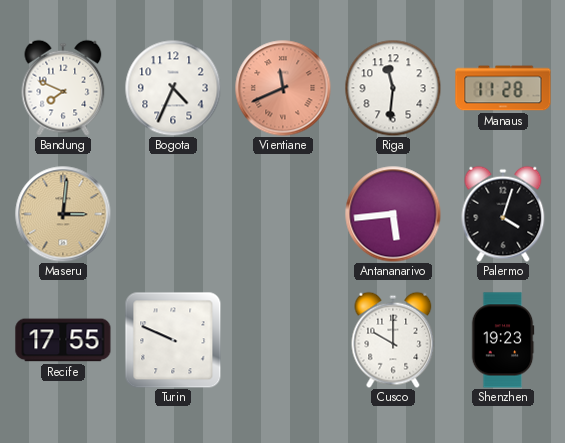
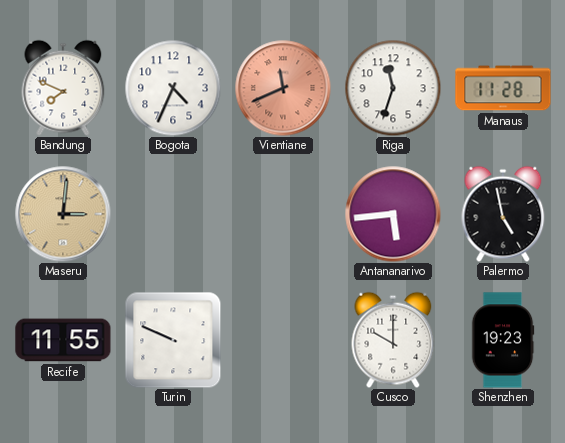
Riga: 11:31 -> 11:33
Palermo: 4:03 -> 4:58
Recife: 17:55 -> 11:55
